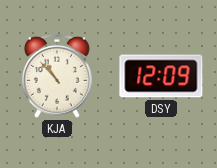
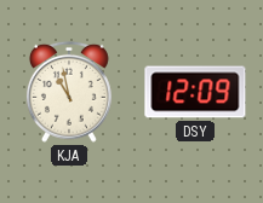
KJA: 10:53 -> 10:58
